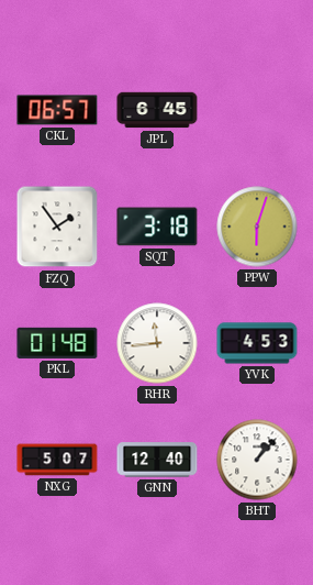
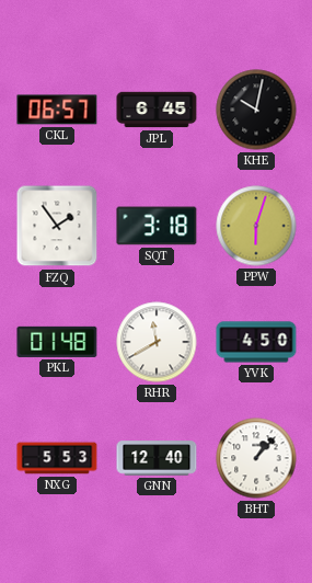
KHE: none -> 10:02
RHR: 11:44 -> 11:40
YVK: 4:53 -> 4:50
NXG: 5:07 -> 5:53
